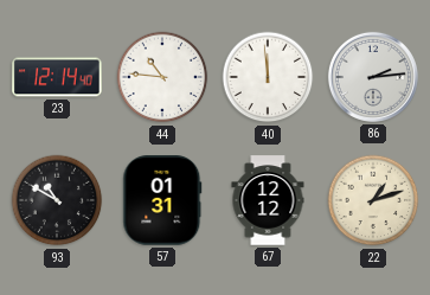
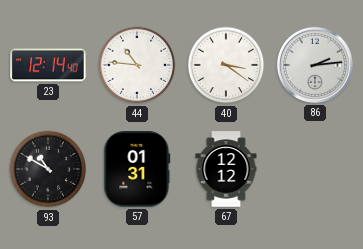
40: 11:59 -> 3:21
22: 1:12 -> none
